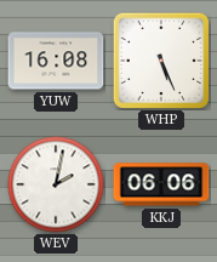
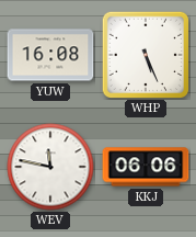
WEV: 2:02 -> 11:47
